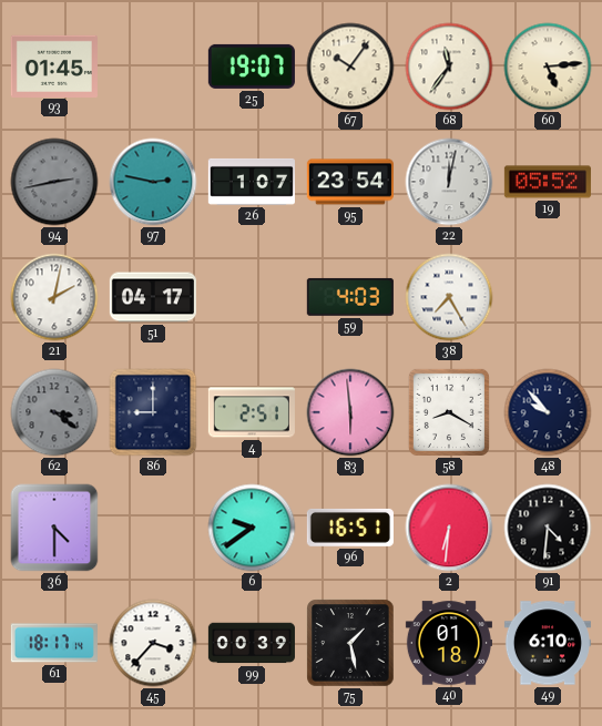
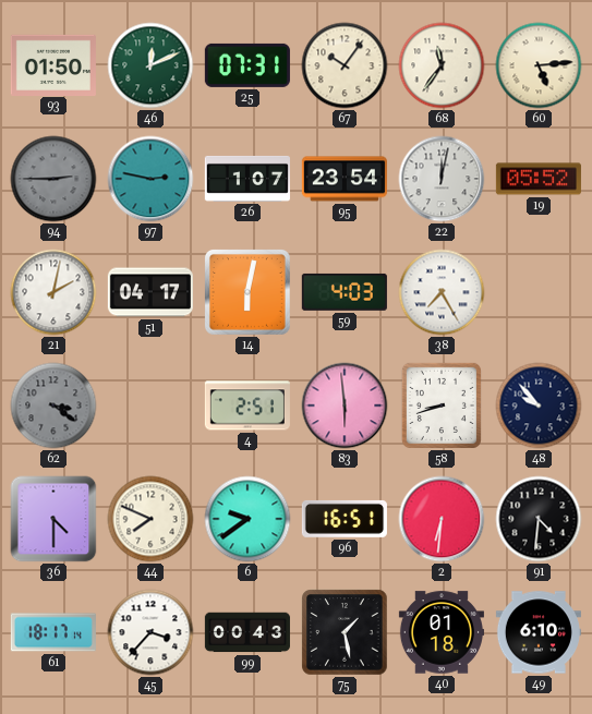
93: 01:45 -> 01:50
46: none -> 12:11
25: 19:07 -> 07:31
94: 2:43 -> 2:45
14: none -> 6:02
86: 9:00 -> none
58: 8:20 -> 8:42
44: none -> 7:49
99: 00:39 -> 00:43
